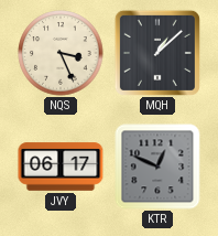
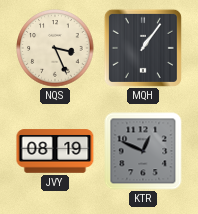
MQH: 1:08 -> 1:06
JVY: 06:17 -> 08:19
